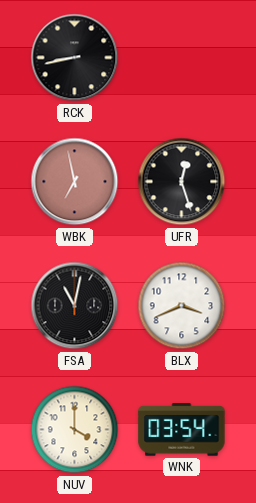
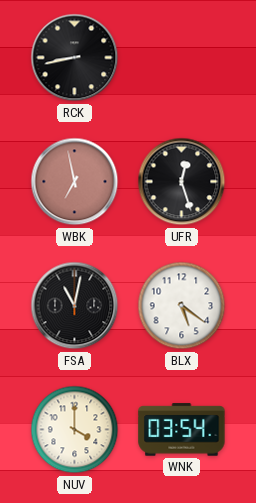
BLX: 3:41 -> 5:21
